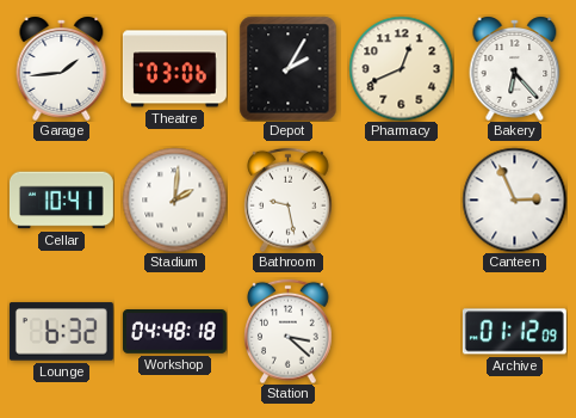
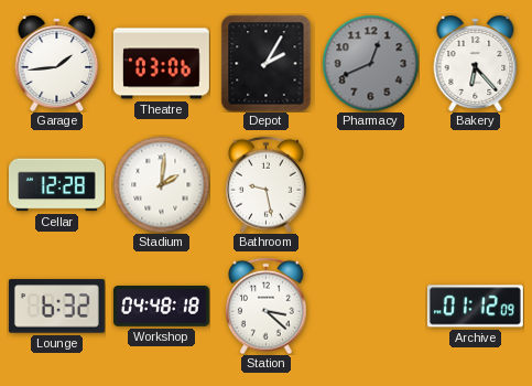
Pharmacy dial: cream -> grey
Cellar: 10:41 -> 12:28
Canteen: 2:56 -> none
